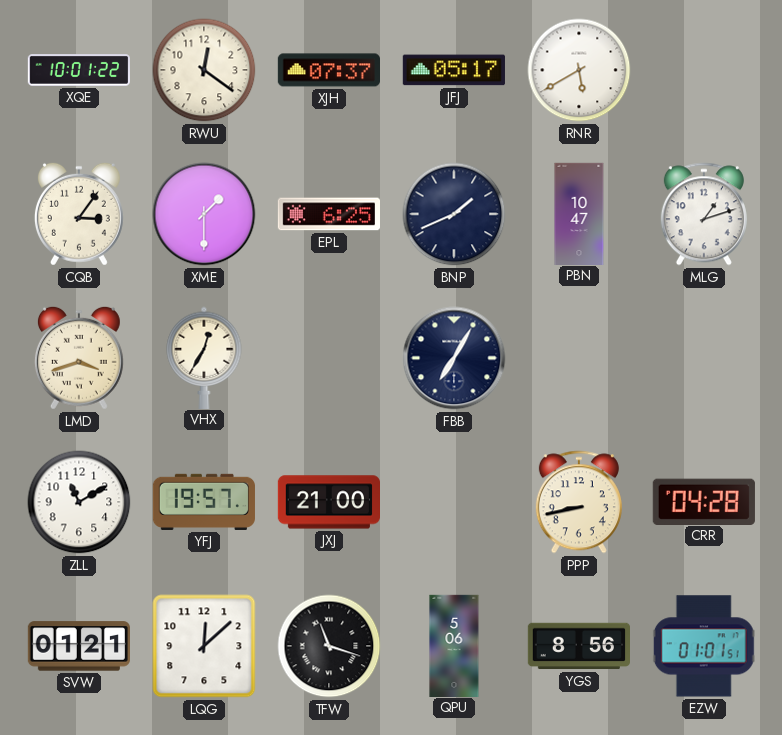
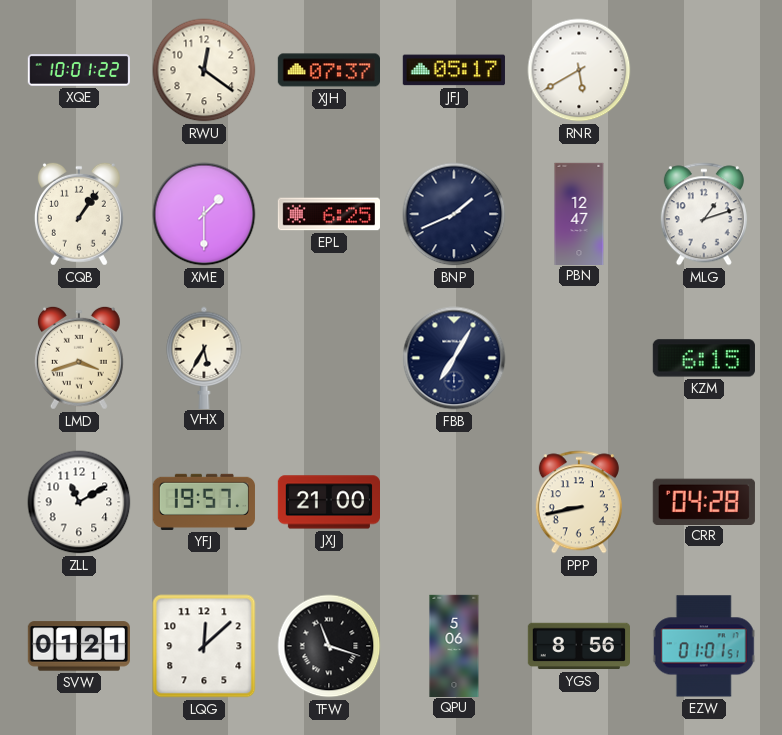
CQB: 3:06 -> 1:06
PBN: 10:47 -> 12:47
VHX: 12:35 -> 5:35
KZM: none -> 6:15
